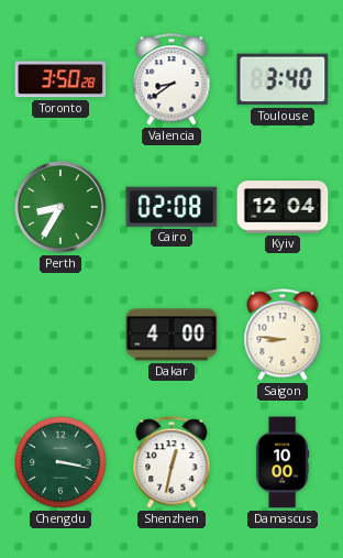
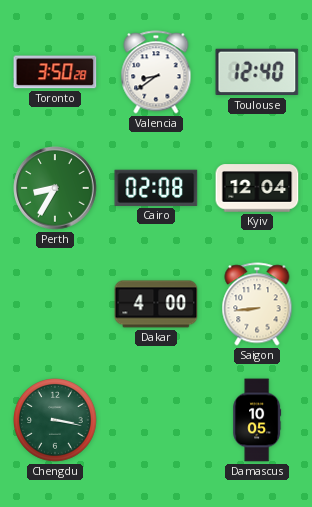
Toulouse: 3:40 -> 12:40
Saigon: 8:46 -> 8:44
Shenzhen: 12:32 -> none
Damascus: 10:00 -> 10:05
